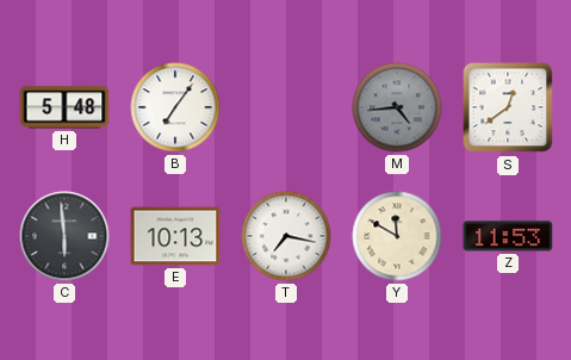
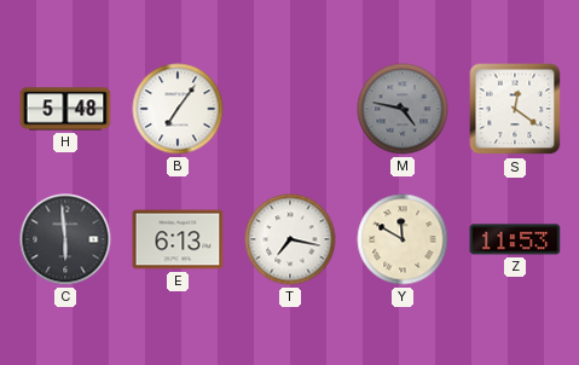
M: 4:44 -> 4:47
S: 12:39 -> 12:21
E: 10:13 -> 6:13
